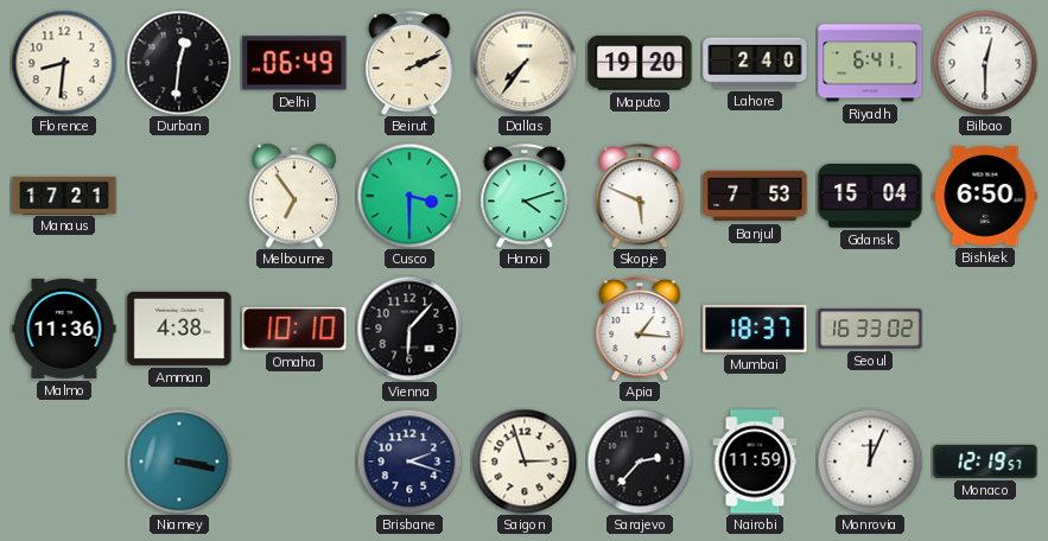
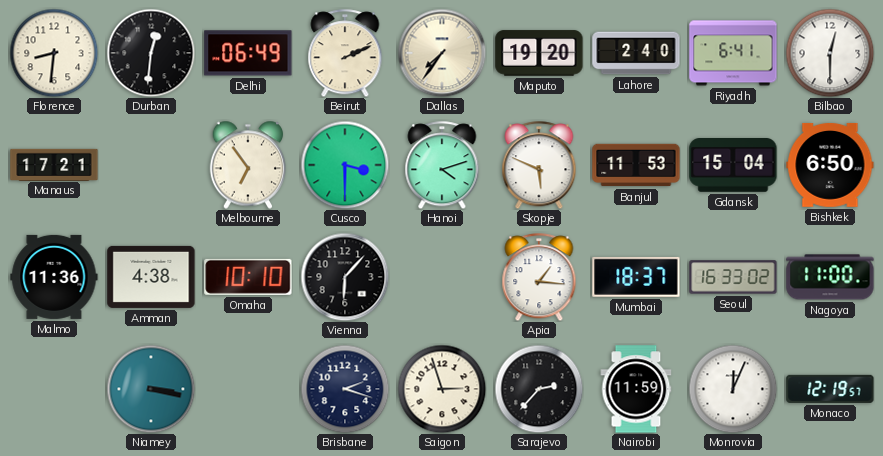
Banjul: 7:53 -> 11:53
Nagoya: none -> 11:00
